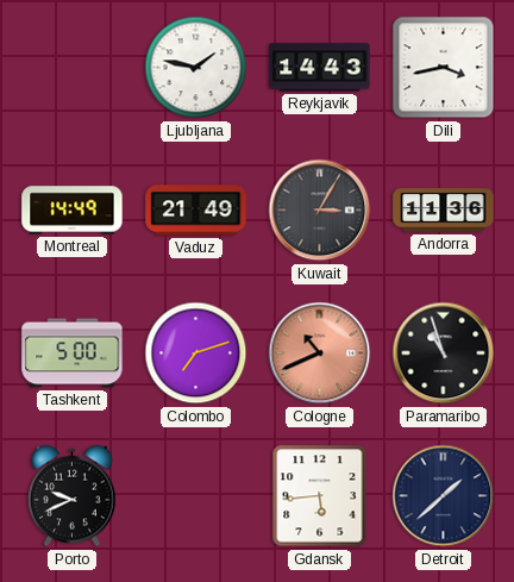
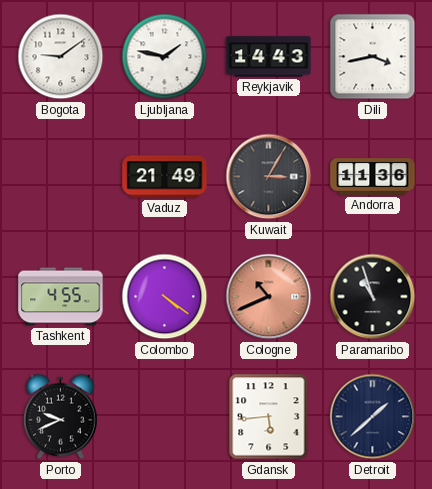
Bogota: none -> 9:09
Montreal: 14:49 -> none
Tashkent: 5:00 -> 4:55
Colombo: 7:12 -> 4:21
